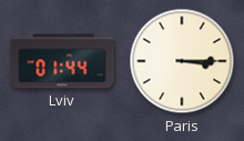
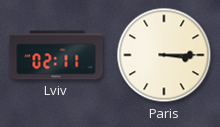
Lviv: 01:44 -> 02:11
